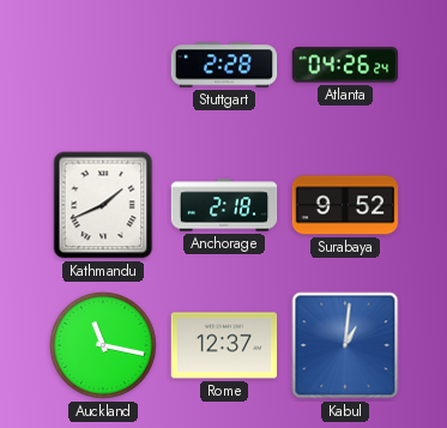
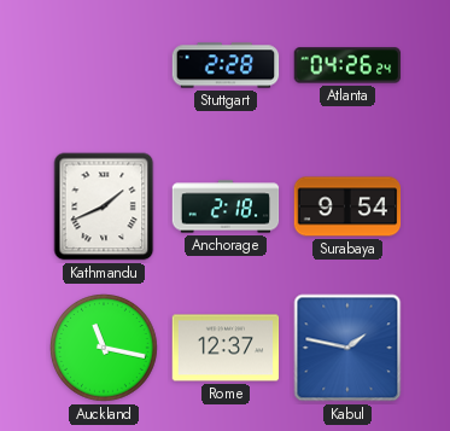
Surabaya: 9:52 -> 9:54
Kabul: 1:01 -> 1:47
